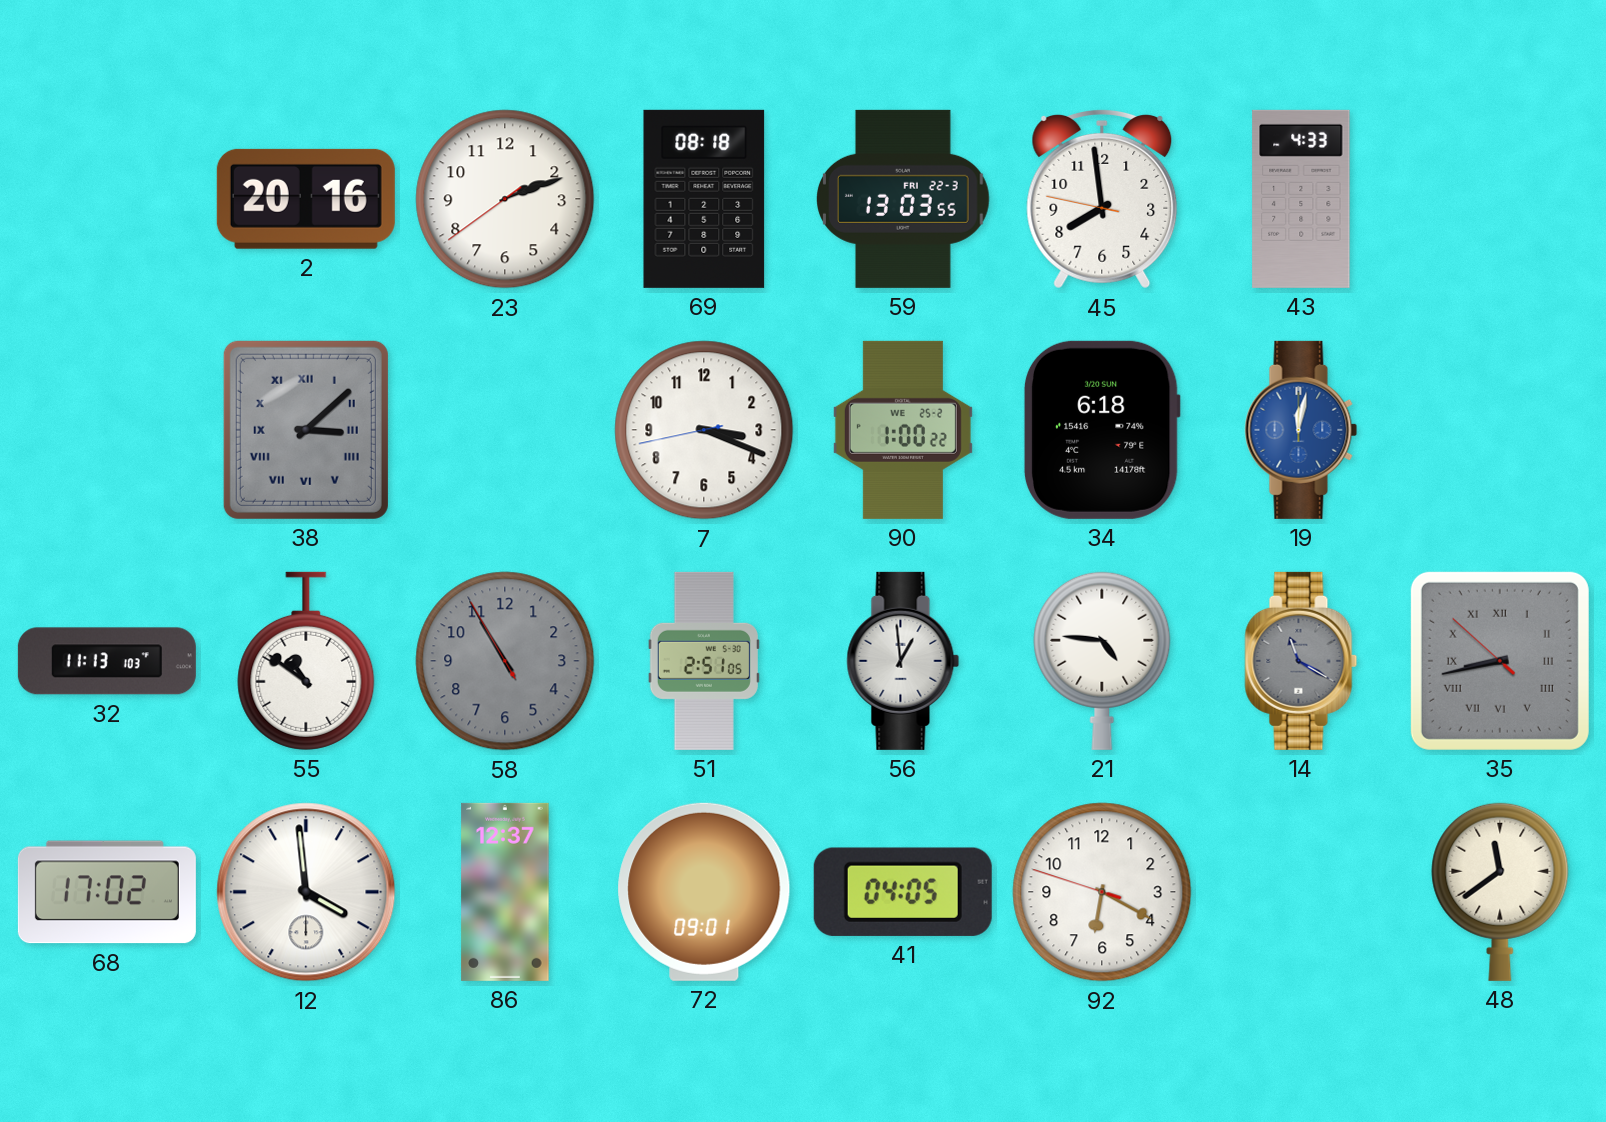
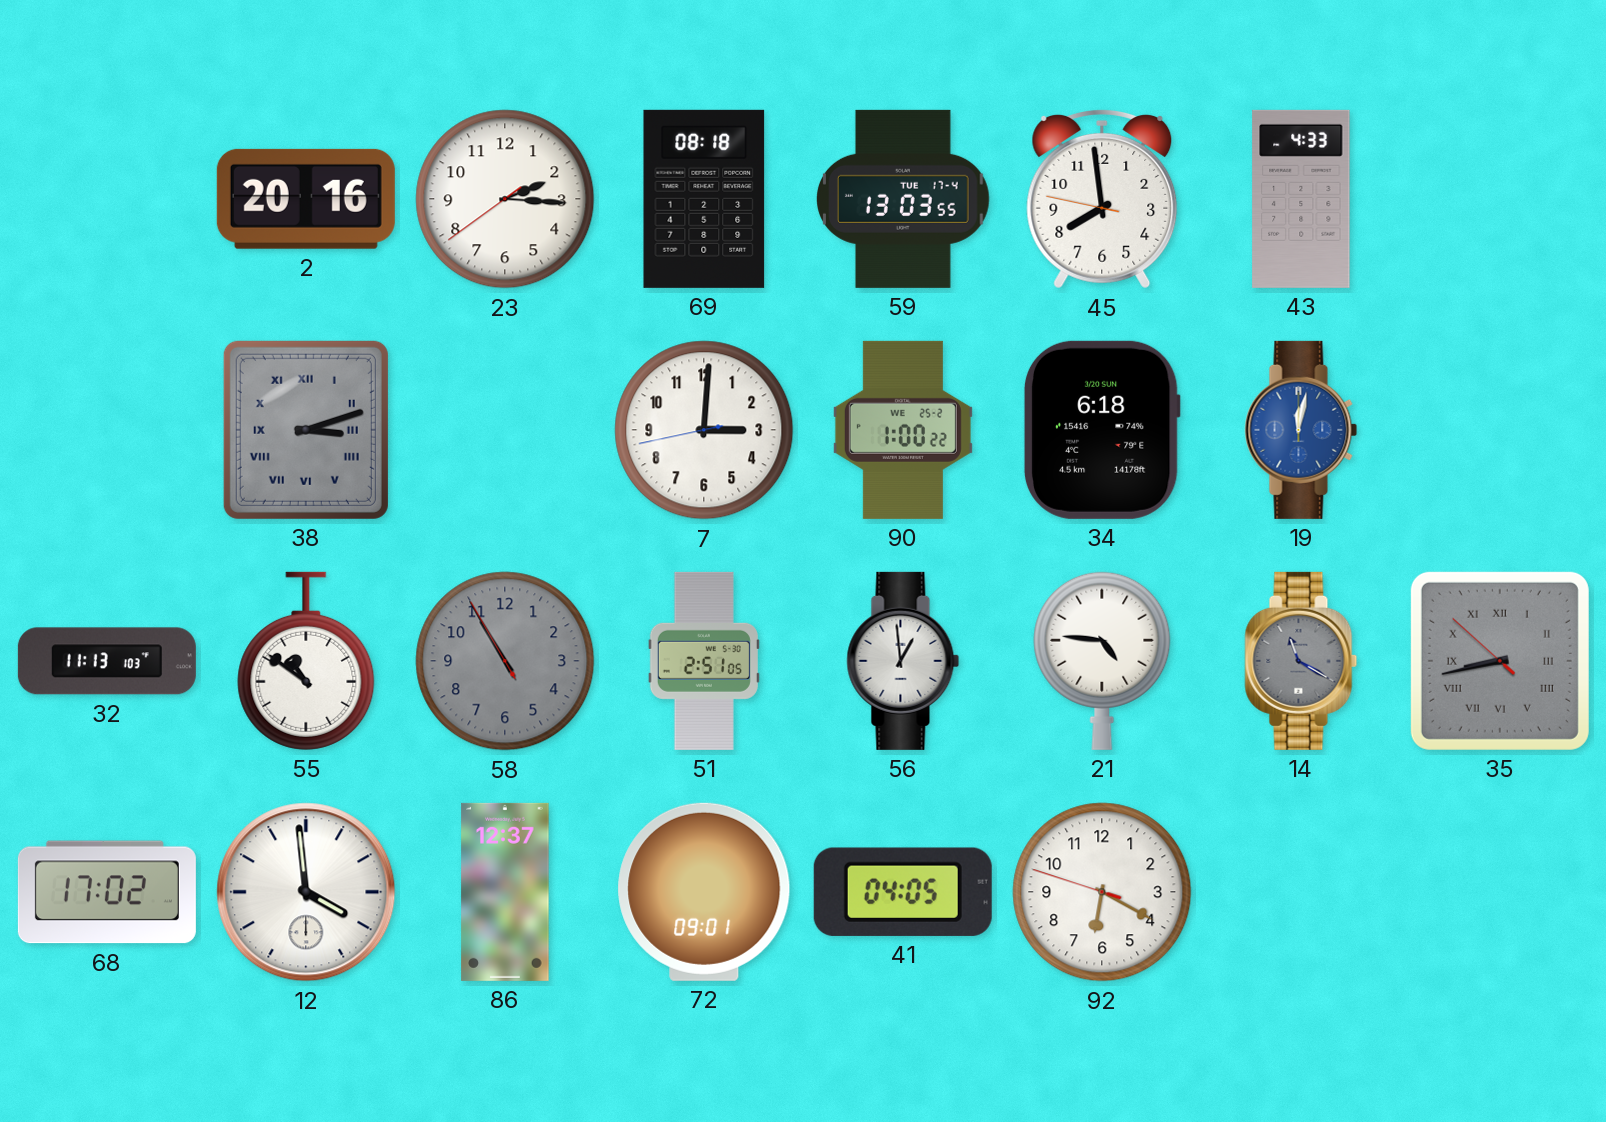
23: 2:11 -> 2:15
59 date: FRI 22-3 -> TUE 17-4
38: 3:08 -> 3:12
7: 3:18 -> 3:00
48: 11:39 -> none
